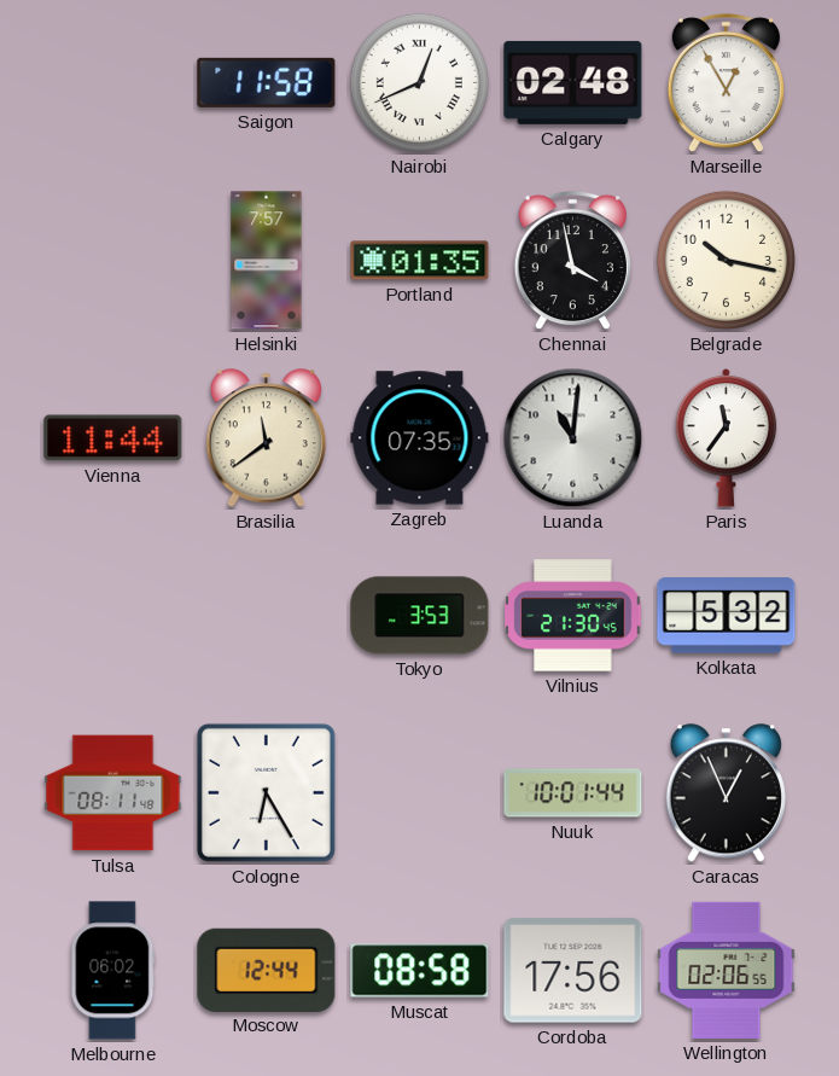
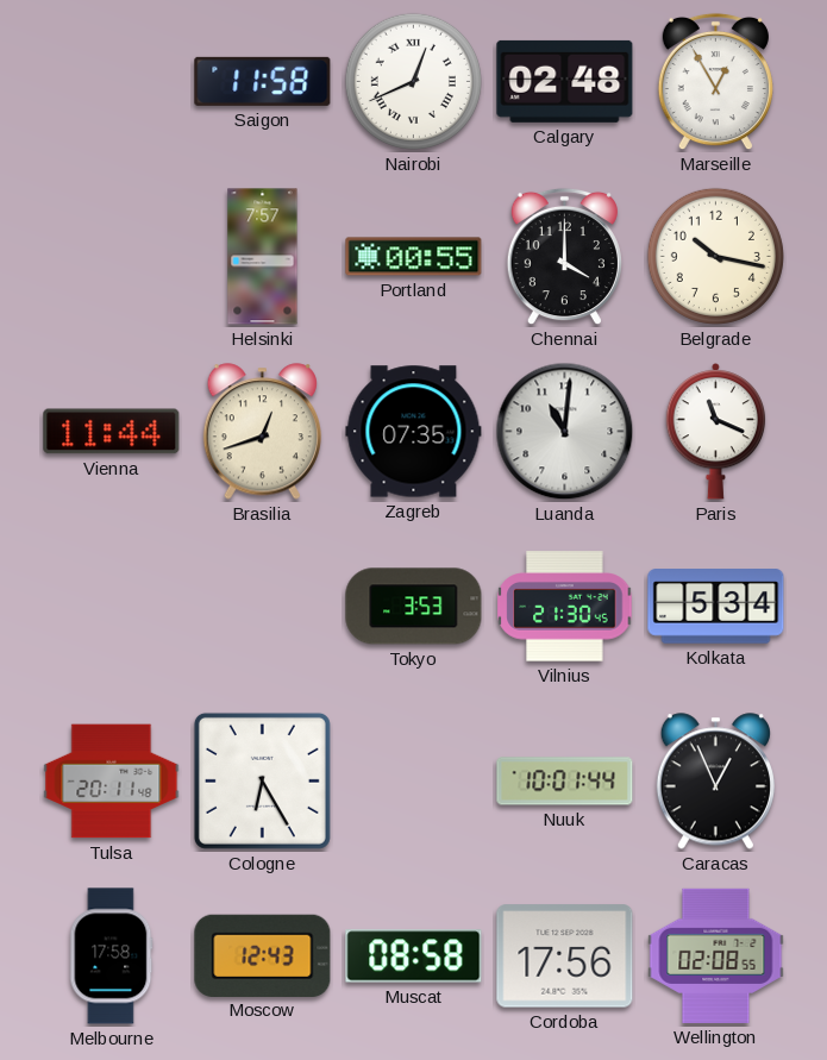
Portland: 01:35 -> 00:55
Chennai: 3:58 -> 4:00
Brasilia: 11:39 -> 12:42
Paris: 11:36 -> 11:19
Kolkata: 5:32 -> 5:34
Tulsa: 08:11 -> 20:11
Melbourne: 06:02 -> 17:58
Moscow: 12:44 -> 12:43
Wellington: 02:06 -> 02:08
